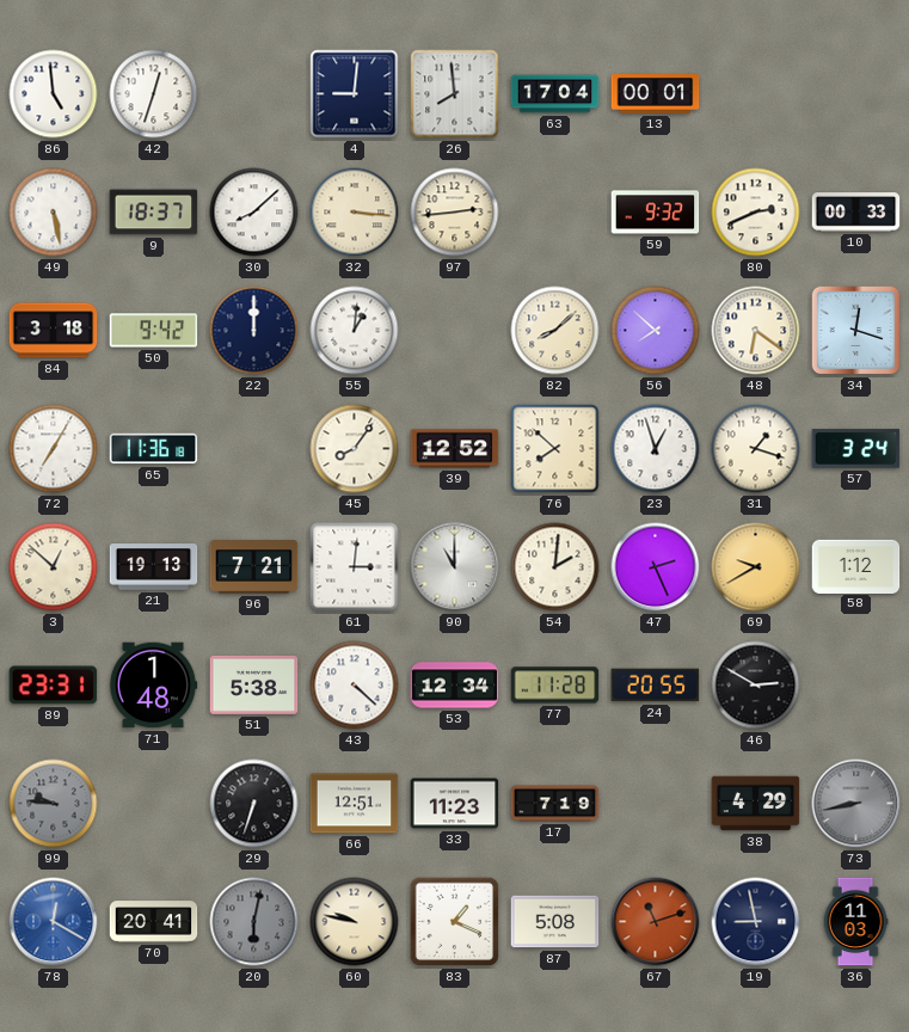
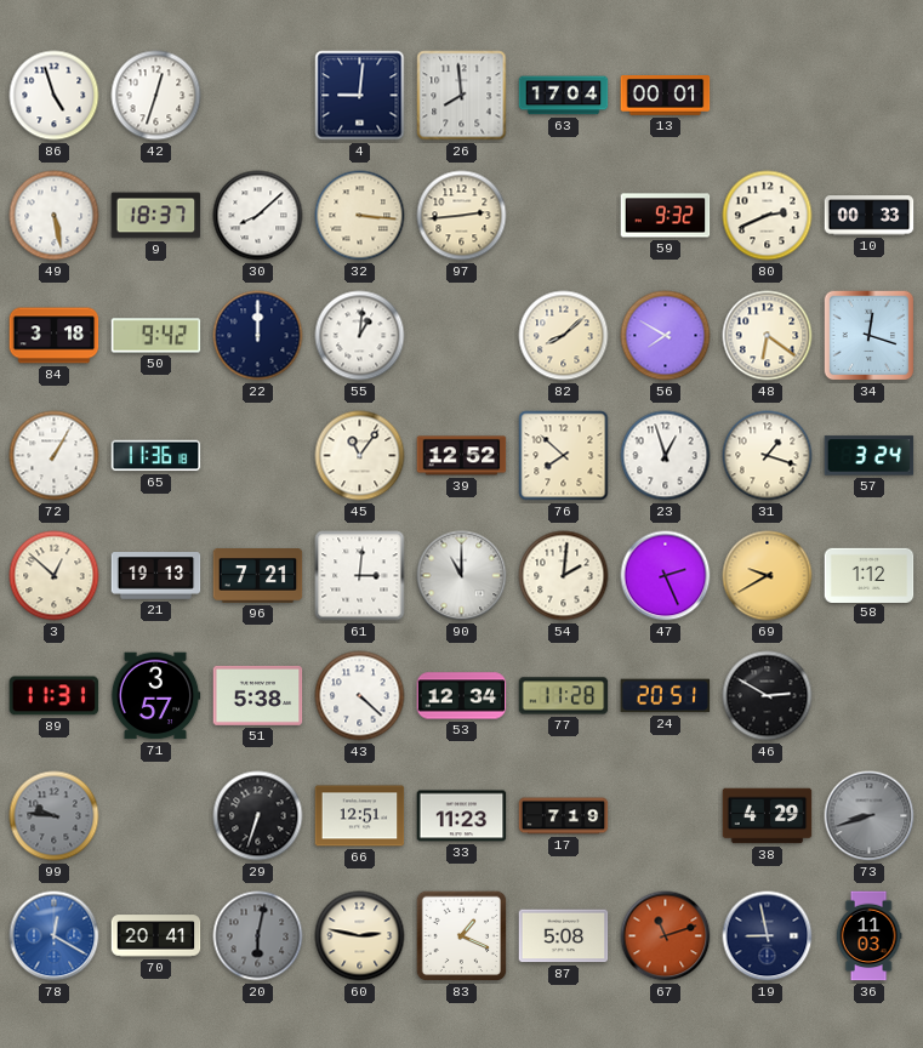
86: 4:59 -> 4:57
56: 7:52 -> 7:50
72: 7:05 -> 1:05
45: 8:06 -> 11:06
89: 23:31 -> 11:31
71: 1:48 -> 3:57
24: 20:55 -> 20:51
73: 8:43 -> 8:42
60: 9:47 -> 2:47
